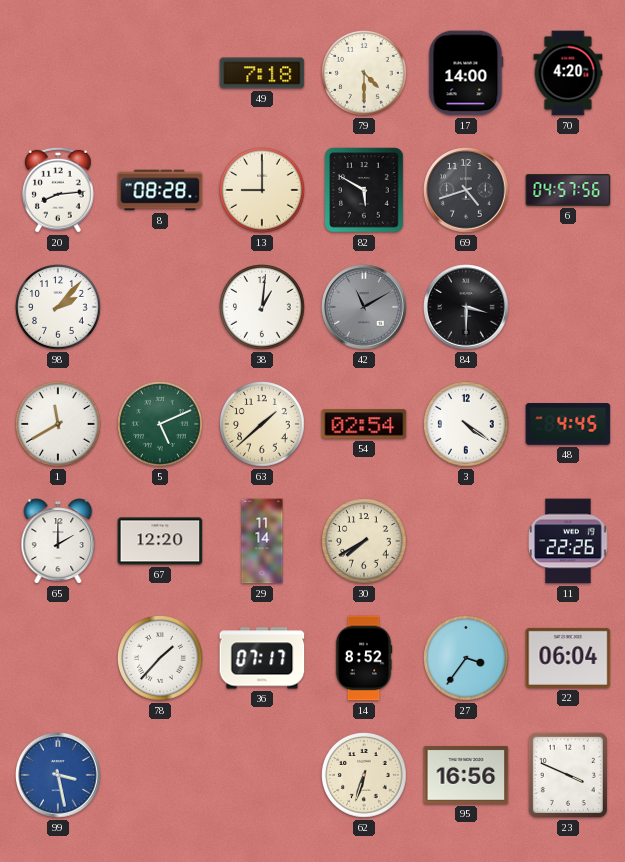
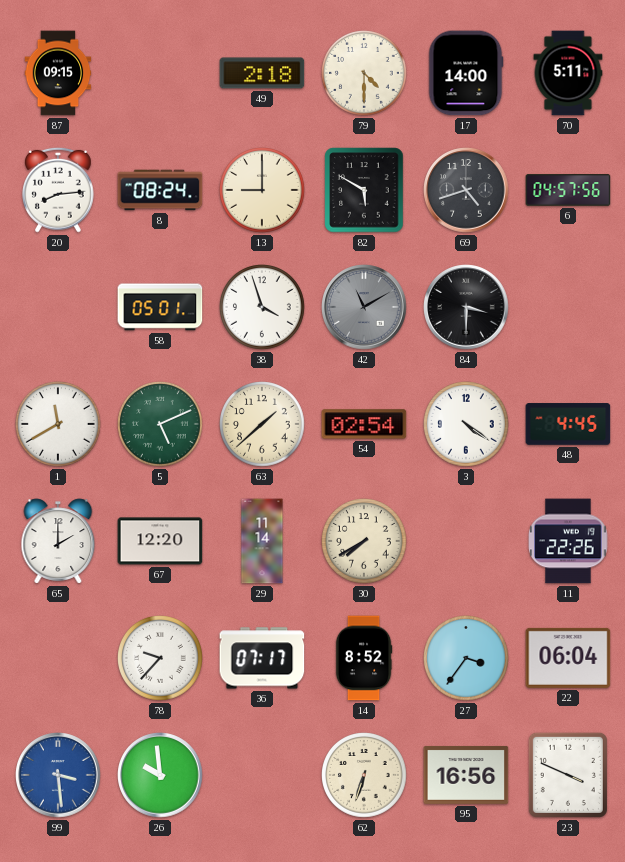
87: none -> 09:15
49: 7:18 -> 2:18
70: 4:20 -> 5:11
8: 08:28 -> 08:24
98: 2:07 -> none
58: none -> 05:01
38: 1:01 -> 3:57
78: 1:37 -> 9:37
99: 3:28 -> 3:29
26: none -> 9:59
